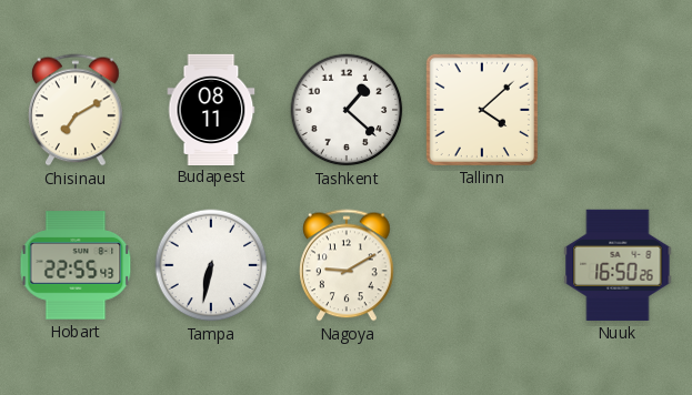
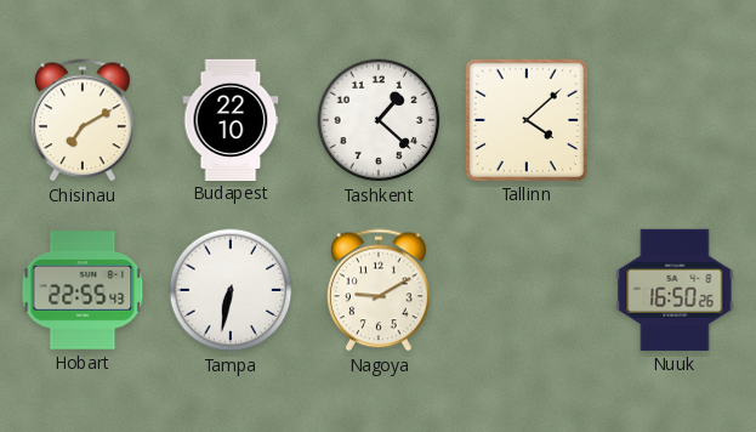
Budapest: 08:11 -> 22:10
